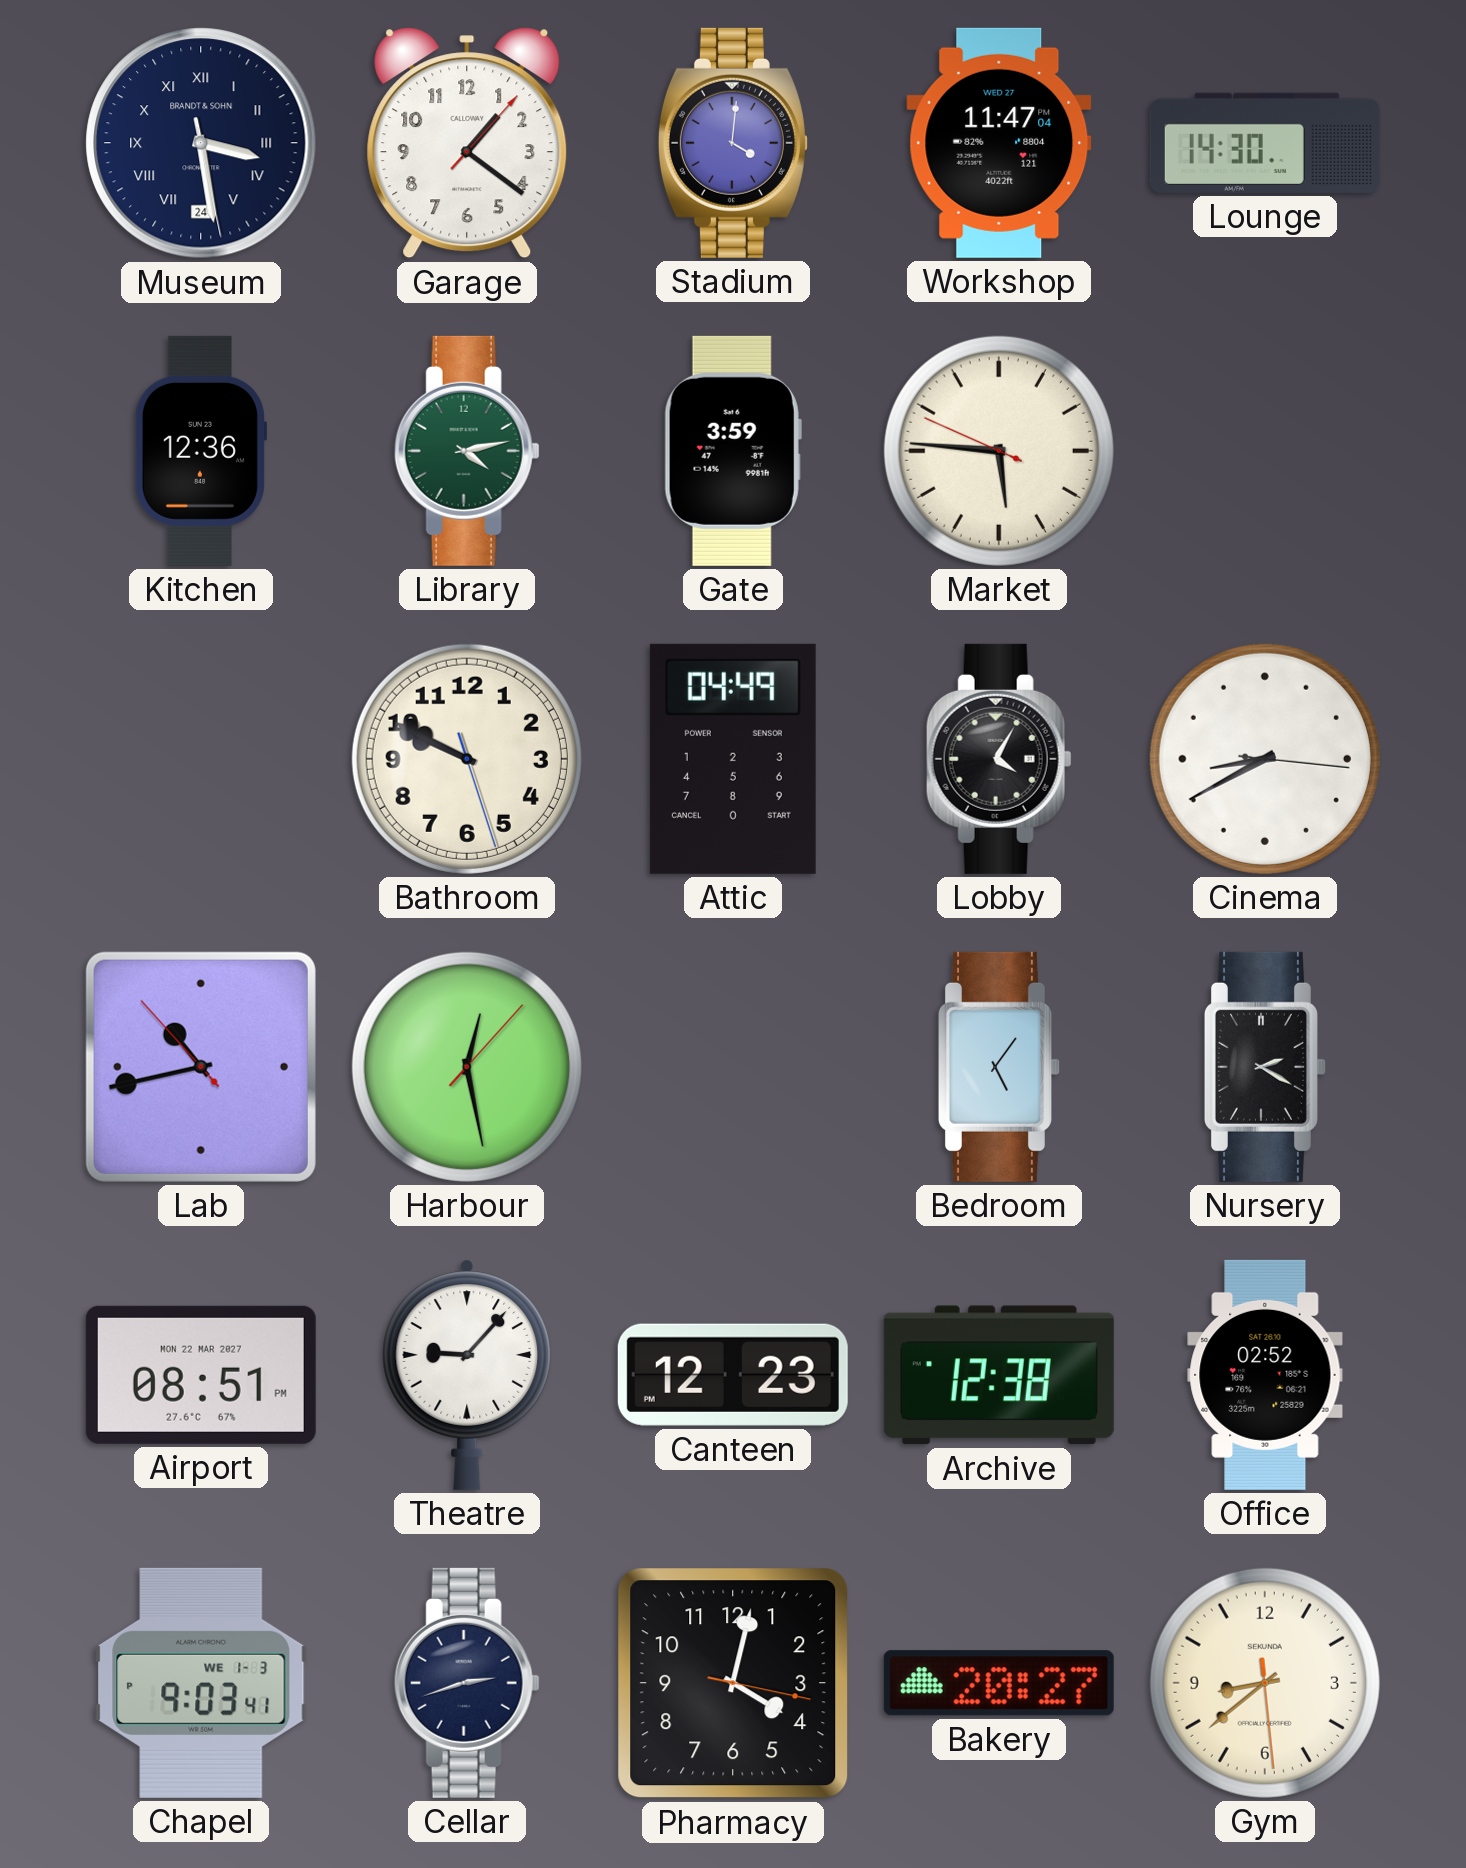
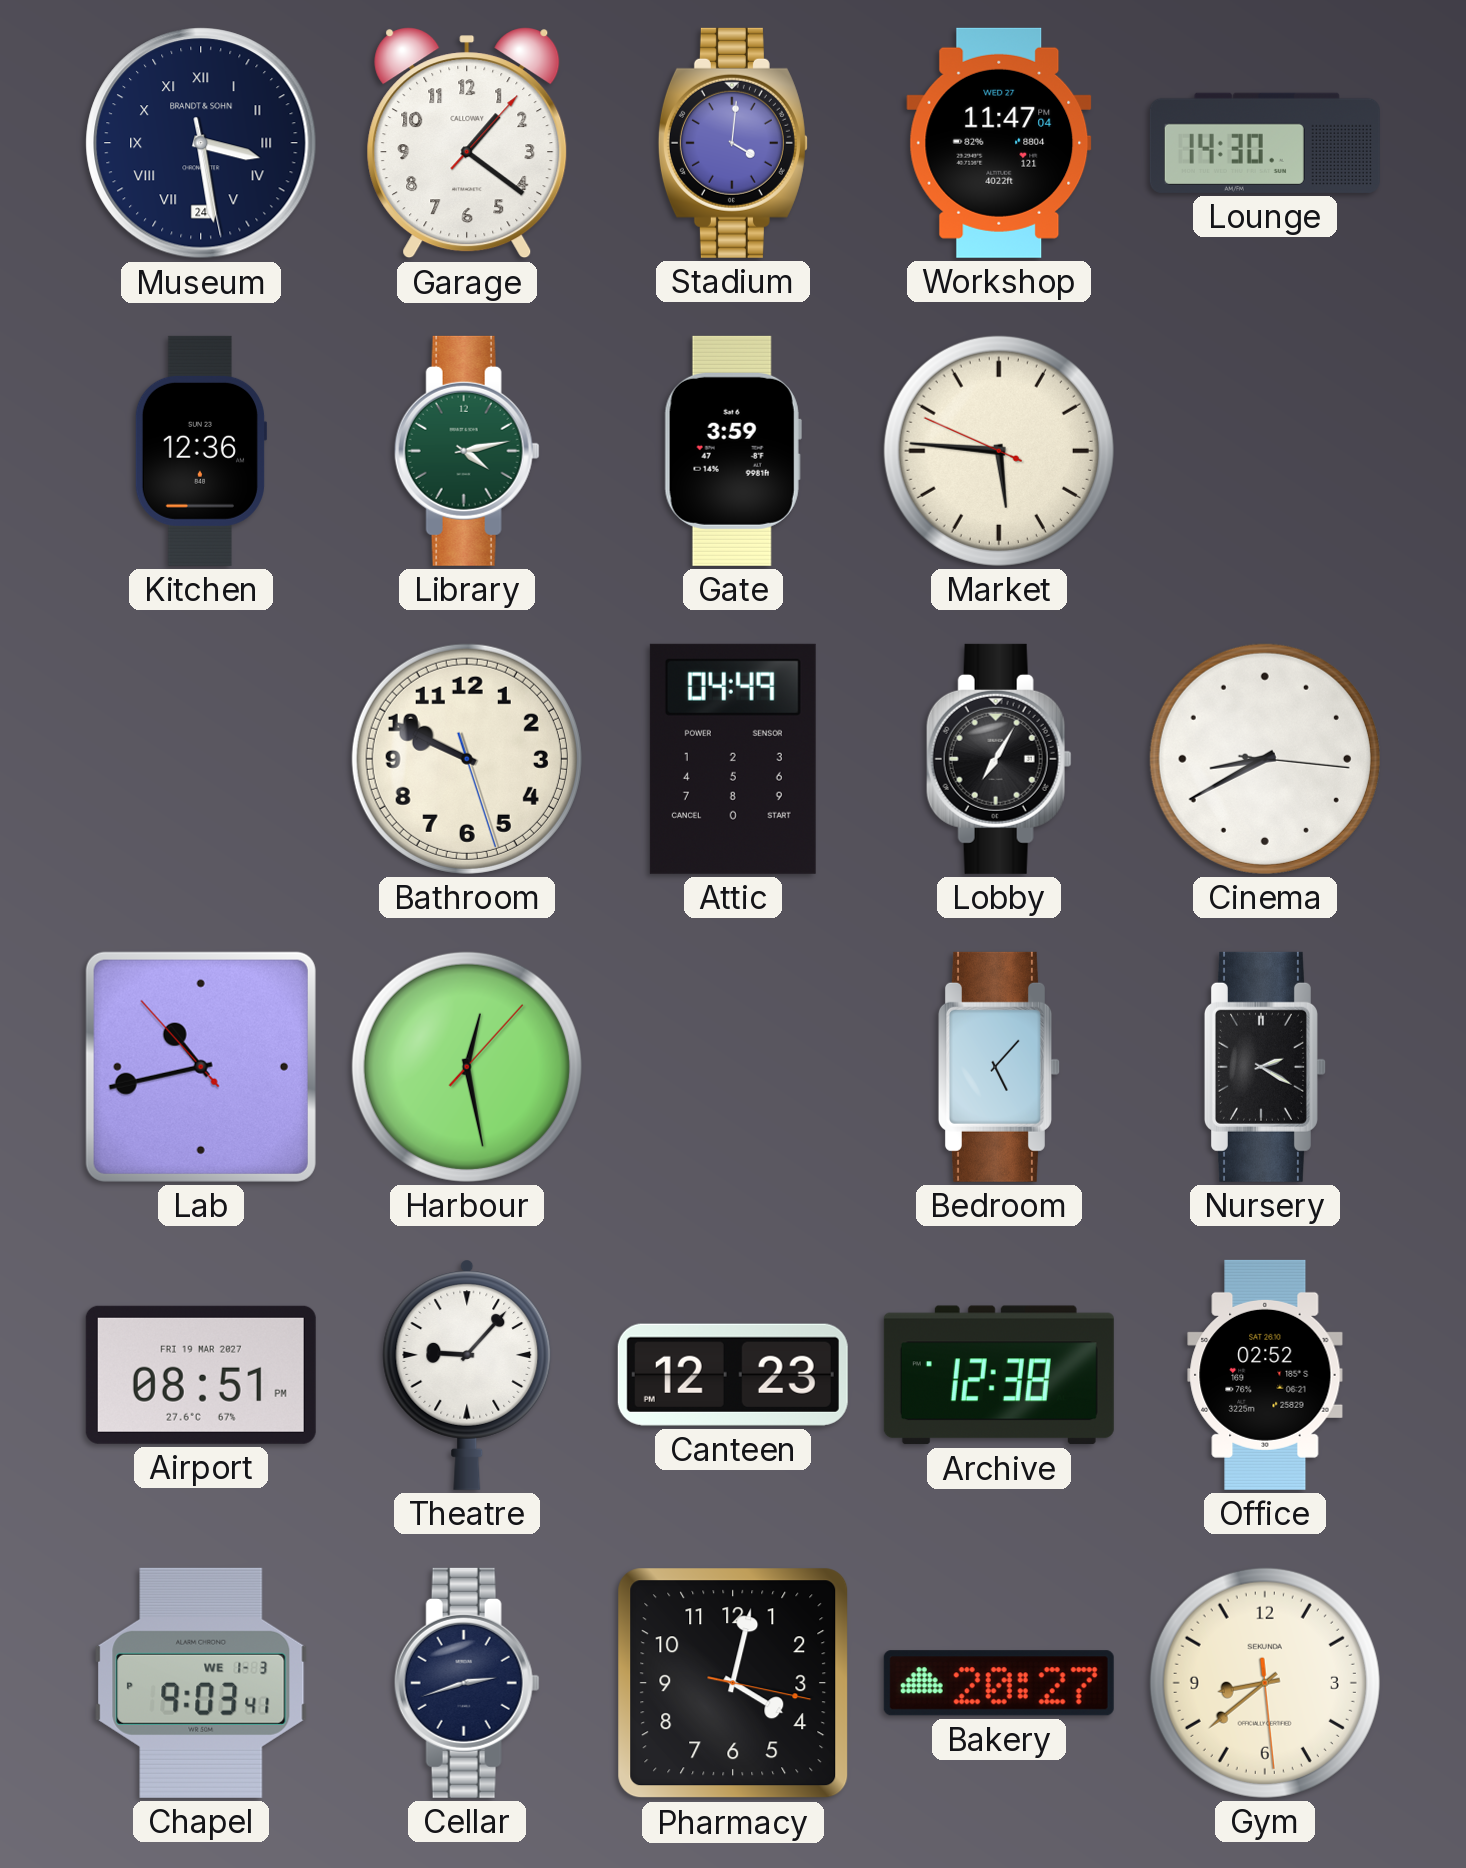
Lobby: 4:05 -> 7:05
Bedroom: 5:06 -> 5:07
Airport date: MON 22 MAR 2027 -> FRI 19 MAR 2027
